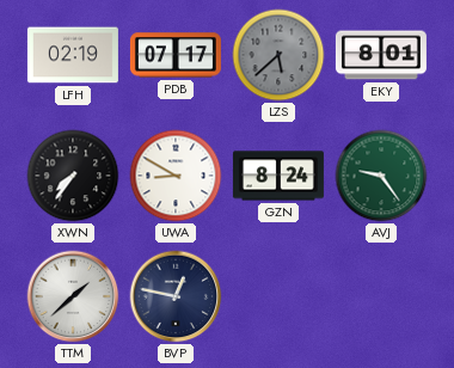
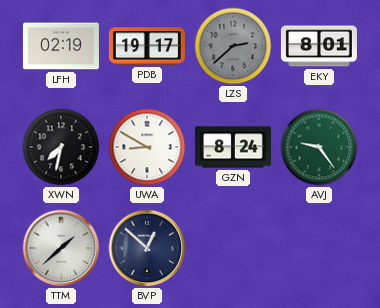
PDB: 07:17 -> 19:17
LZS: 5:38 -> 2:38
XWN: 7:36 -> 7:32
BVP: 12:47 -> 12:52
